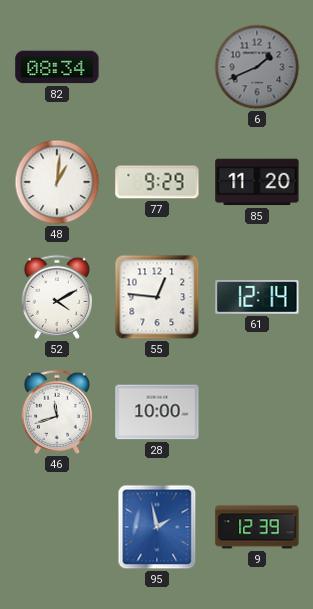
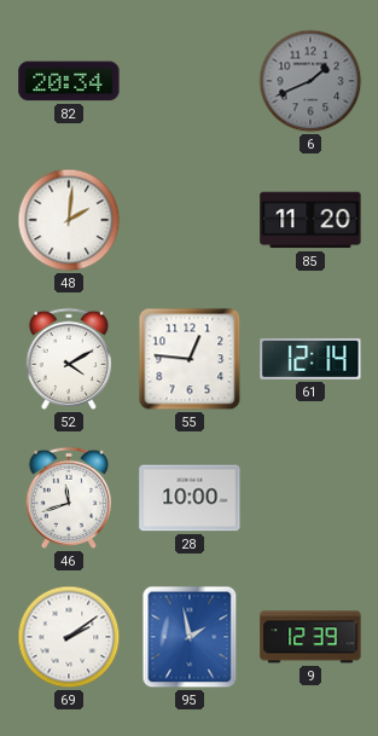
82: 08:34 -> 20:34
48: 1:01 -> 2:01
77: 9:29 -> none
69: none -> 2:09
